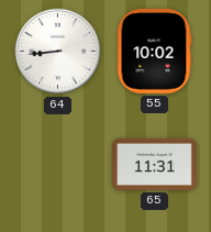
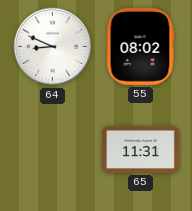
64: 8:44 -> 8:49
55: 10:02 -> 08:02
